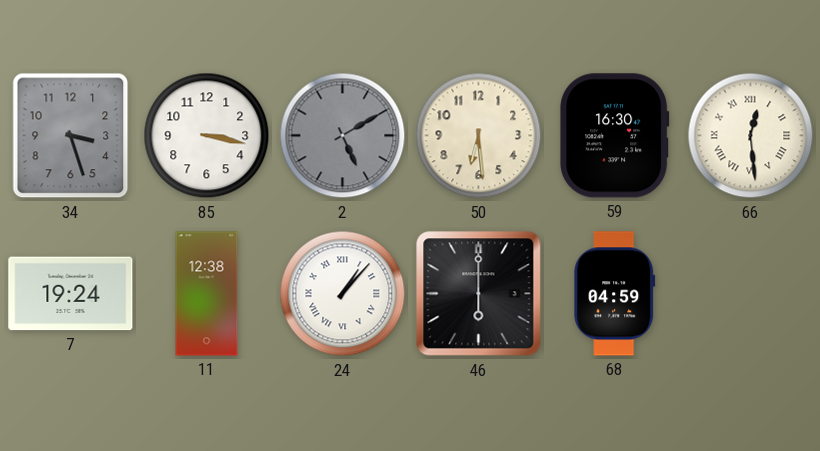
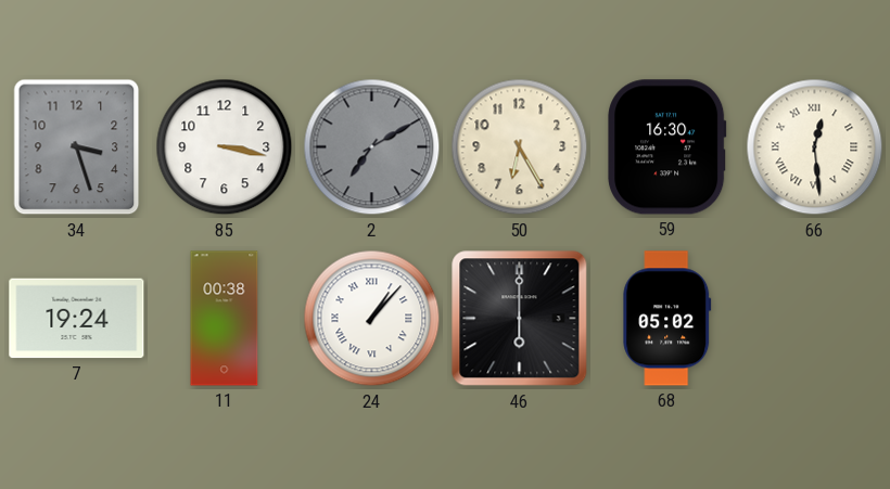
2: 5:10 -> 7:10
50: 6:29 -> 6:25
11: 12:38 -> 00:38
68: 04:59 -> 05:02
